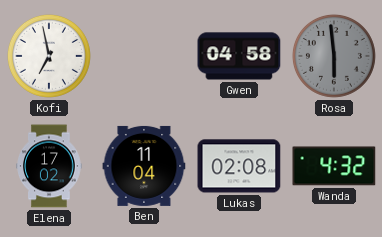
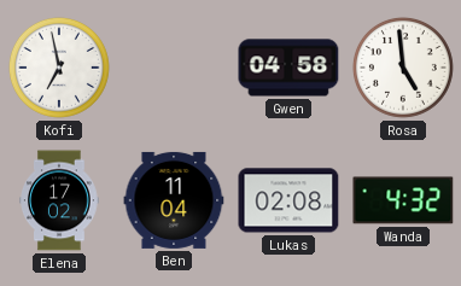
Rosa: 5:59 -> 4:59
Rosa dial: grey -> white
